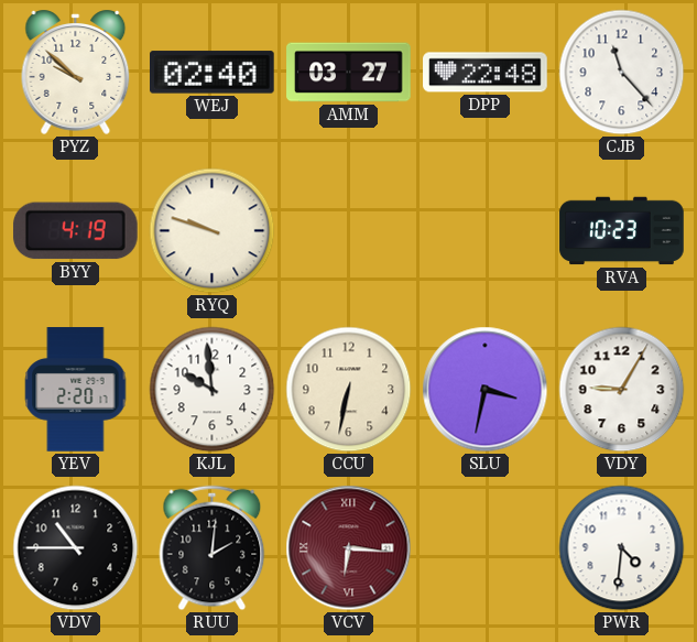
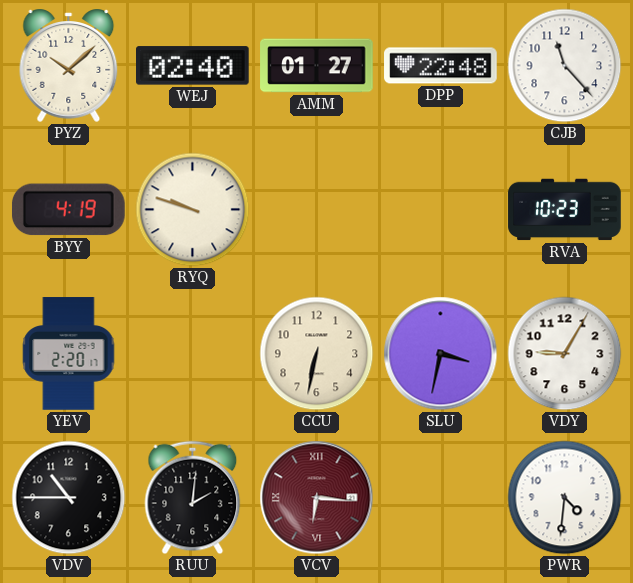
PYZ: 9:52 -> 10:08
AMM: 03:27 -> 01:27
KJL: 9:59 -> none
